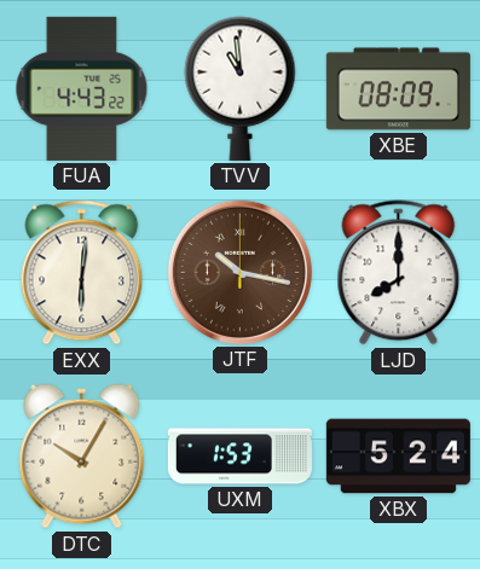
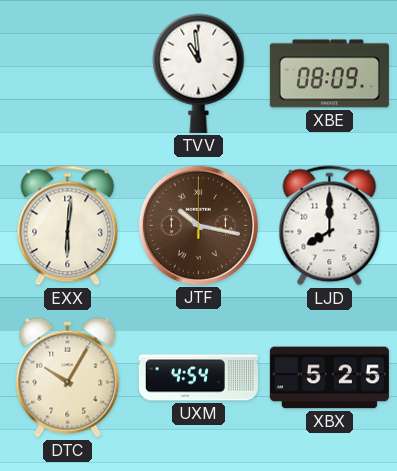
FUA: 4:43 -> none
UXM: 1:53 -> 4:54
XBX: 5:24 -> 5:25
